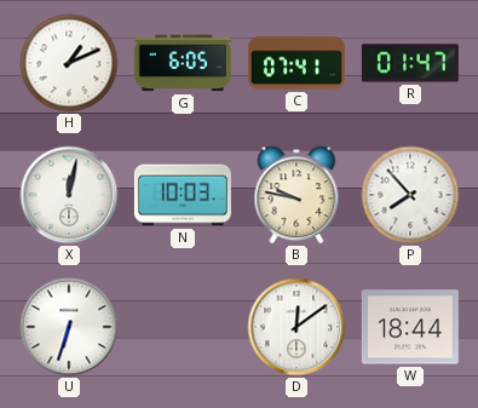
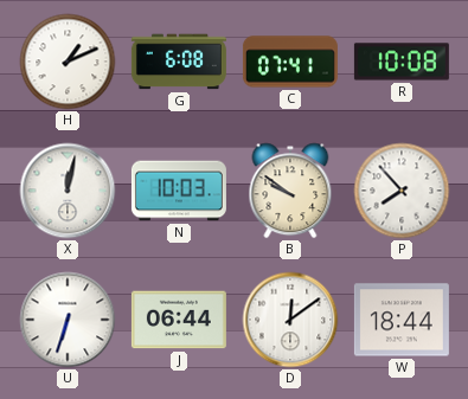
G: 6:05 -> 6:08
R: 01:47 -> 10:08
B: 9:47 -> 9:51
J: none -> 06:44
